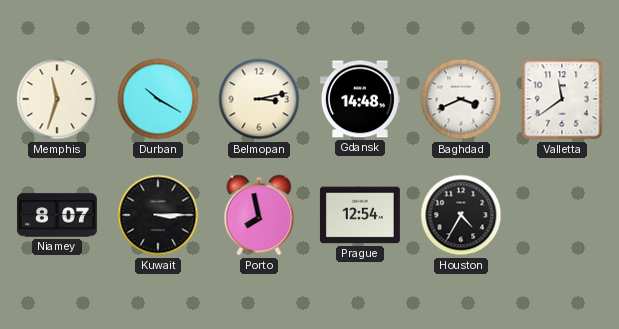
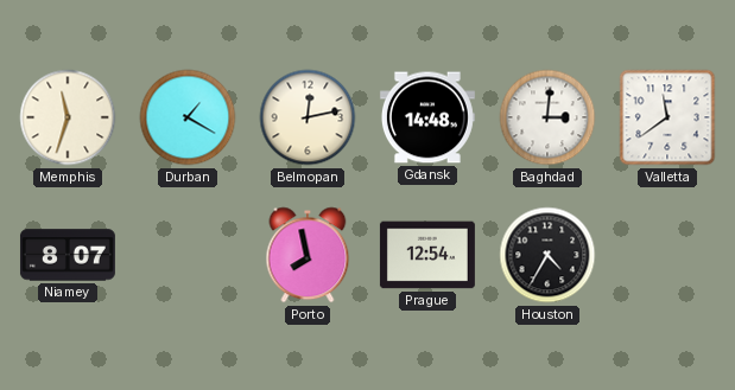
Durban: 10:20 -> 1:20
Belmopan: 3:13 -> 12:13
Baghdad: 3:41 -> 3:01
Kuwait: 3:15 -> none
